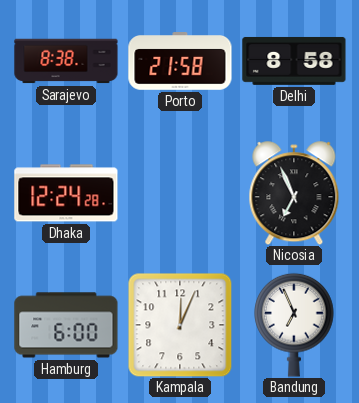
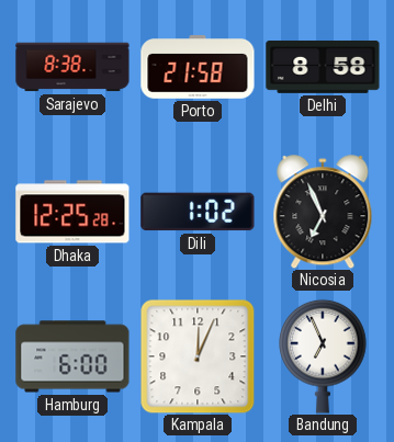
Dhaka: 12:24 -> 12:25
Dili: none -> 1:02
